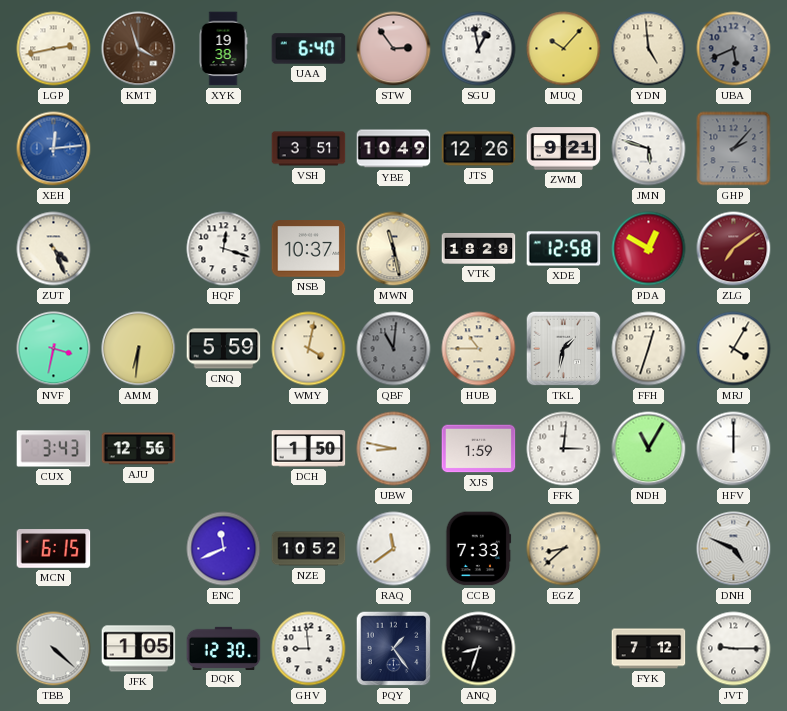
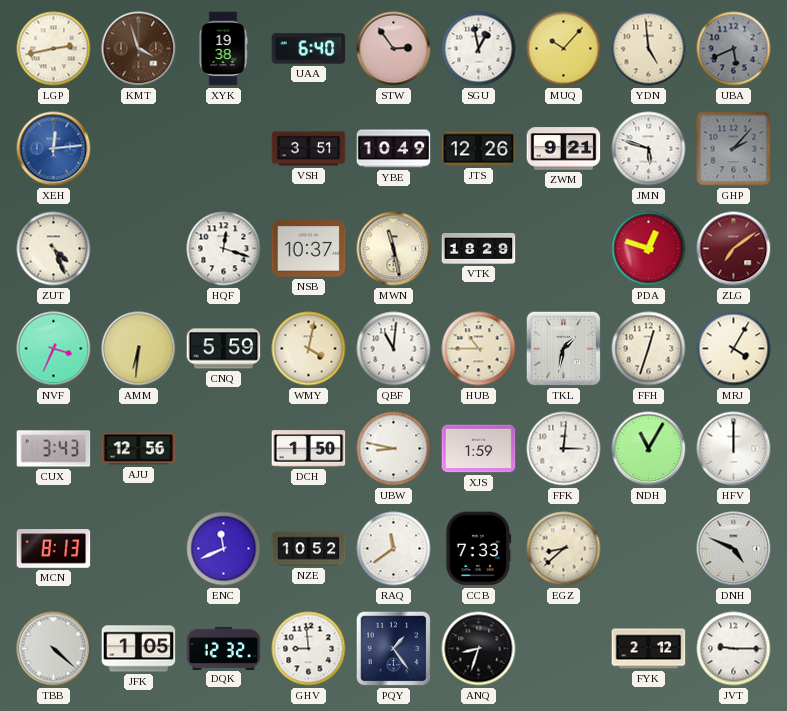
XDE: 12:58 -> none
PDA: 12:50 -> 12:48
NVF: 3:32 -> 3:34
QBF dial: grey -> white
MCN: 6:15 -> 8:13
DQK: 12:30 -> 12:32
FYK: 7:12 -> 2:12
